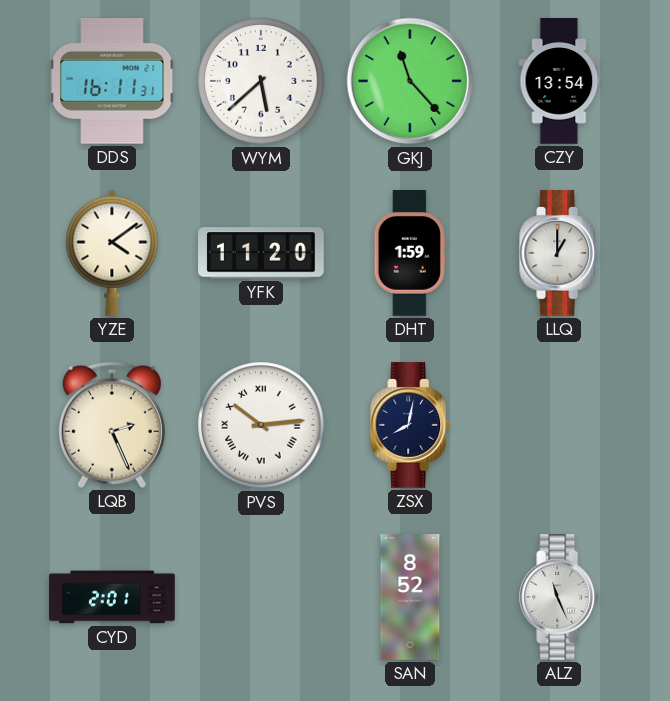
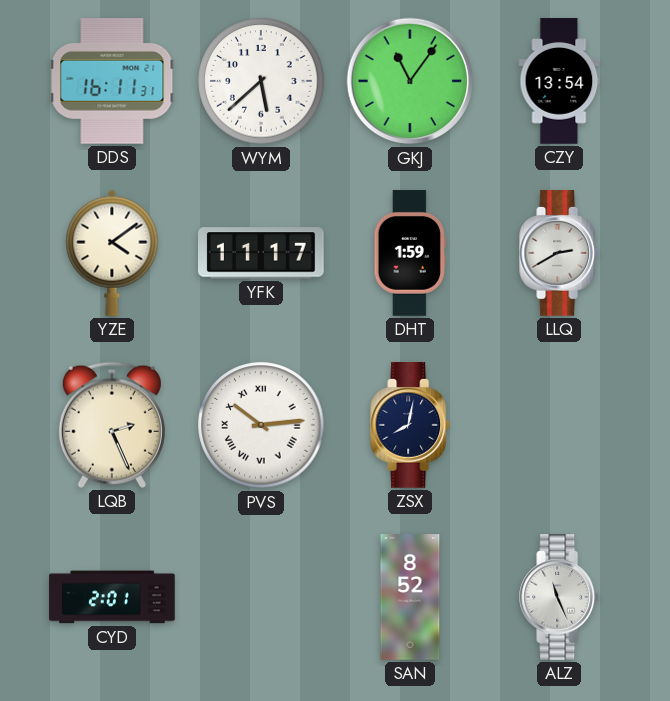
GKJ: 11:23 -> 11:06
YFK: 11:20 -> 11:17
LLQ: 1:00 -> 2:40
